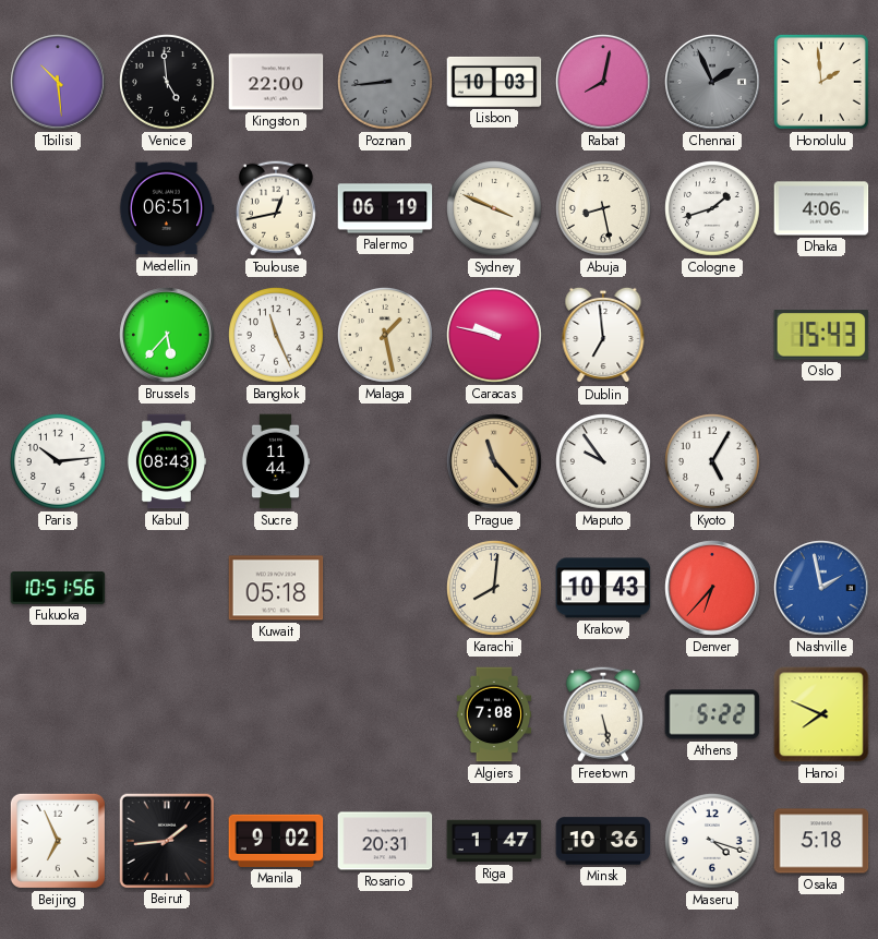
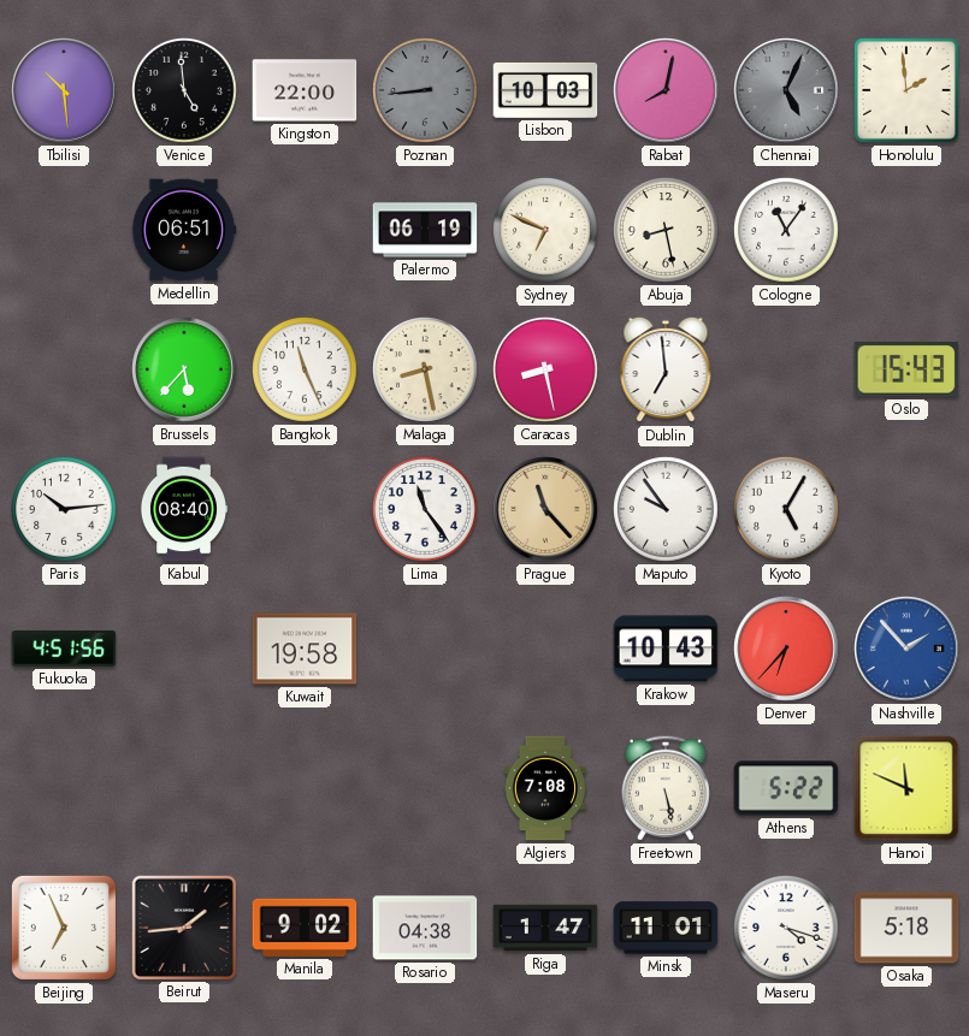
Chennai: 1:56 -> 5:04
Toulouse: 12:43 -> none
Sydney: 3:49 -> 6:49
Cologne: 1:42 -> 11:06
Dhaka: 4:06 -> none
Malaga: 1:28 -> 8:28
Caracas: 9:47 -> 8:28
Kabul: 08:43 -> 08:40
Sucre: 11:44 -> none
Lima: none -> 11:24
Fukuoka: 10:51 -> 4:51
Kuwait: 05:18 -> 19:58
Karachi: 8:01 -> none
Nashville: 1:58 -> 1:53
Hanoi: 7:49 -> 11:49
Rosario: 20:31 -> 04:38
Minsk: 10:36 -> 11:01
